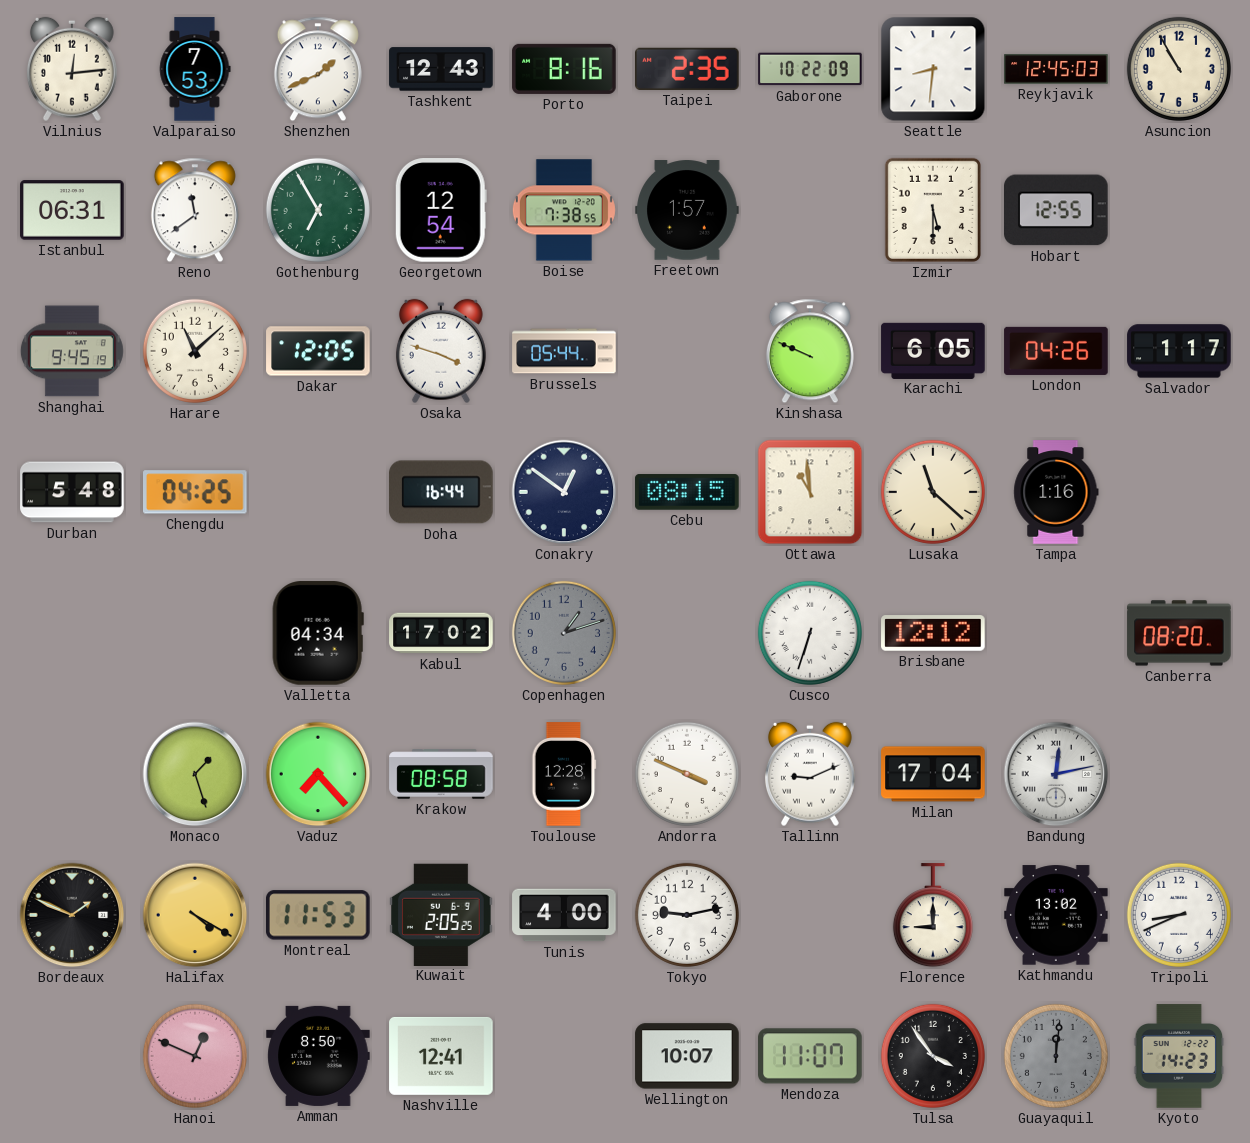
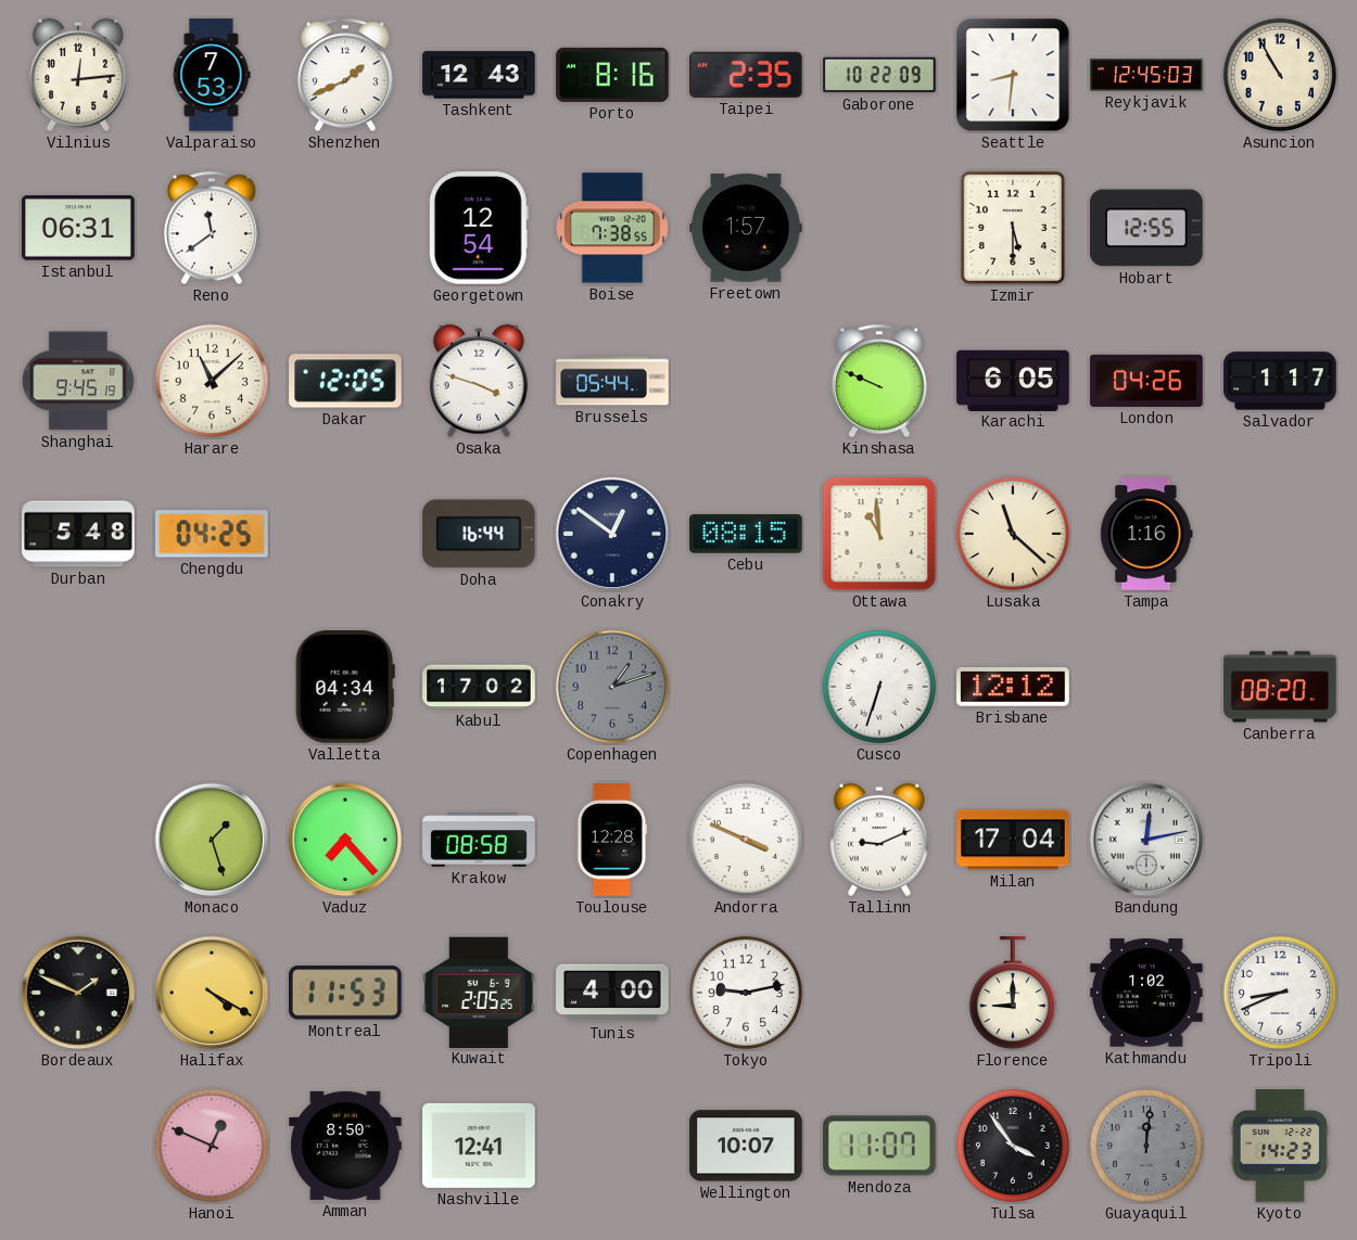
Gothenburg: 6:55 -> none
Kathmandu: 13:02 -> 1:02
